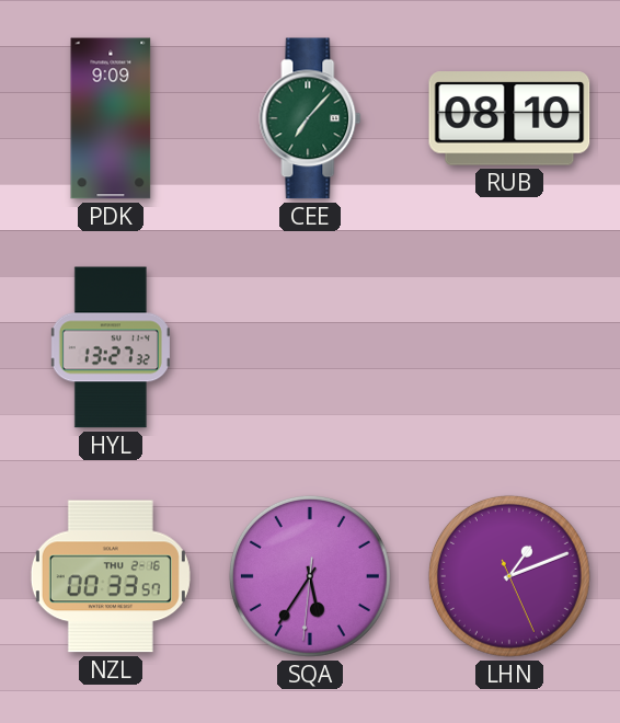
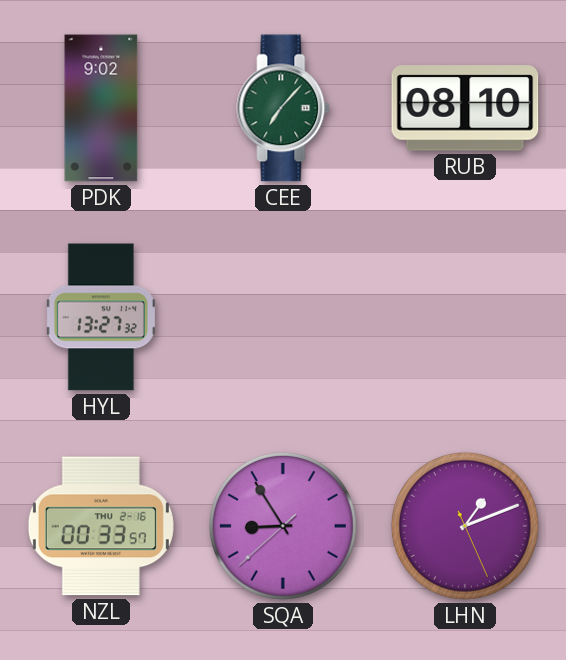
PDK: 9:09 -> 9:02
SQA: 5:35 -> 8:54
